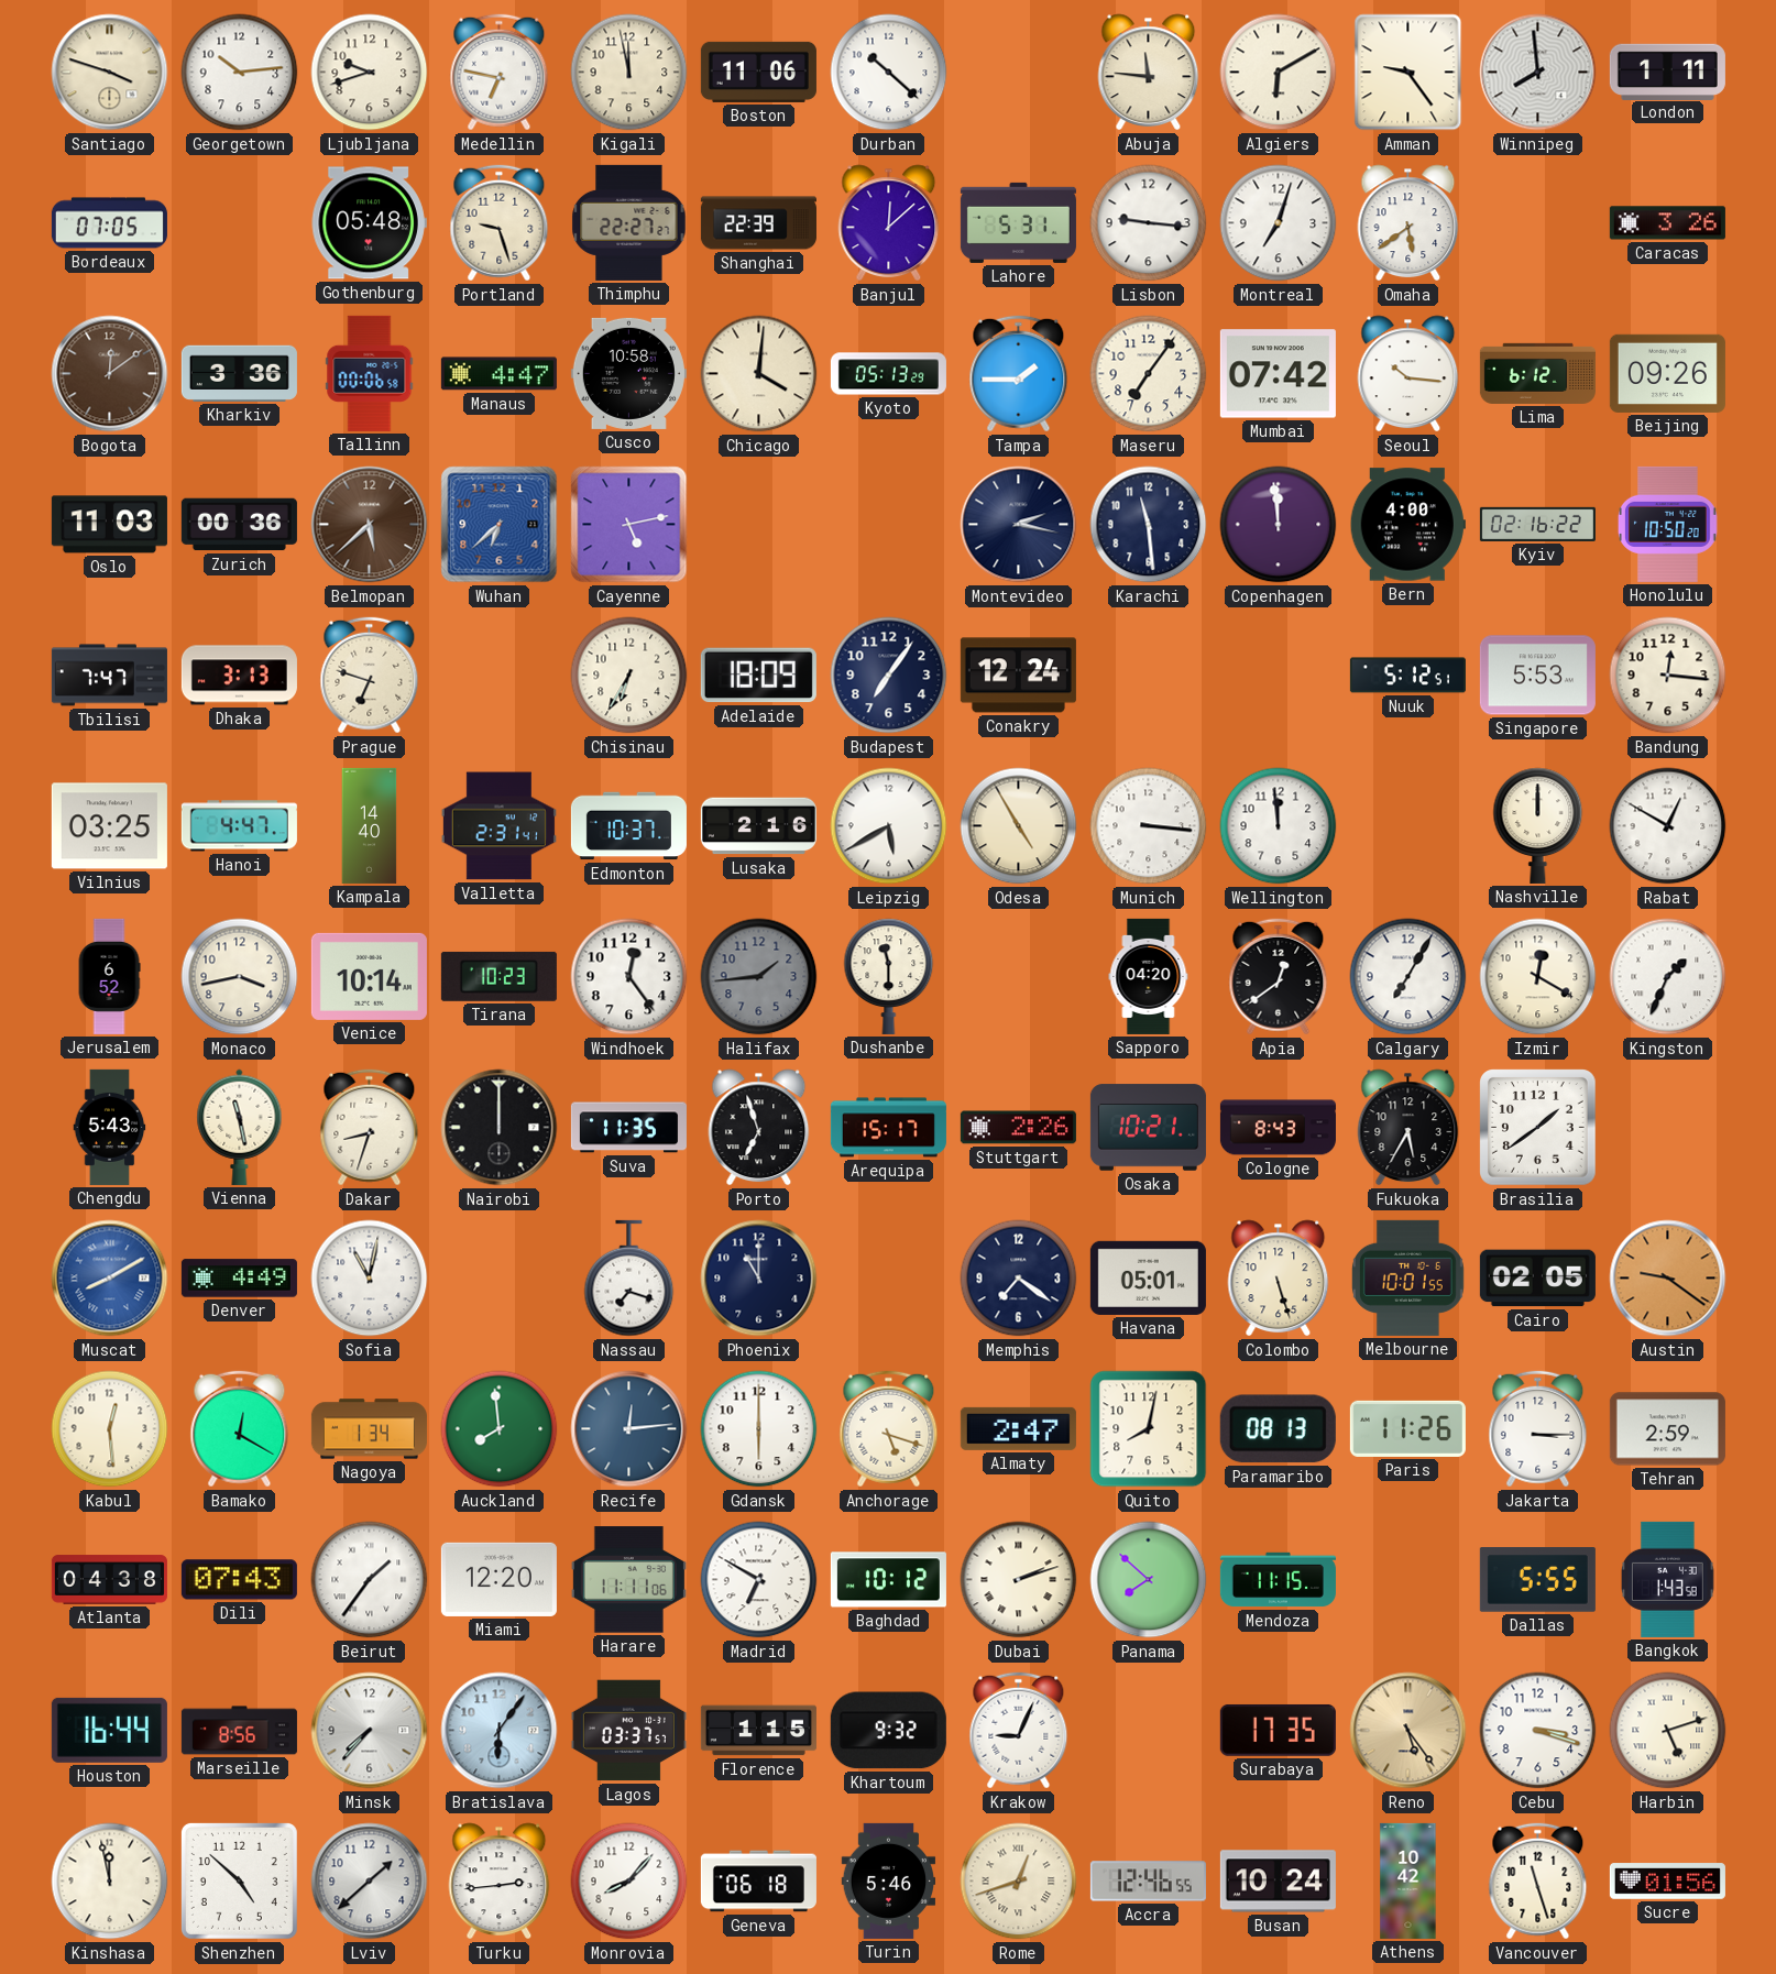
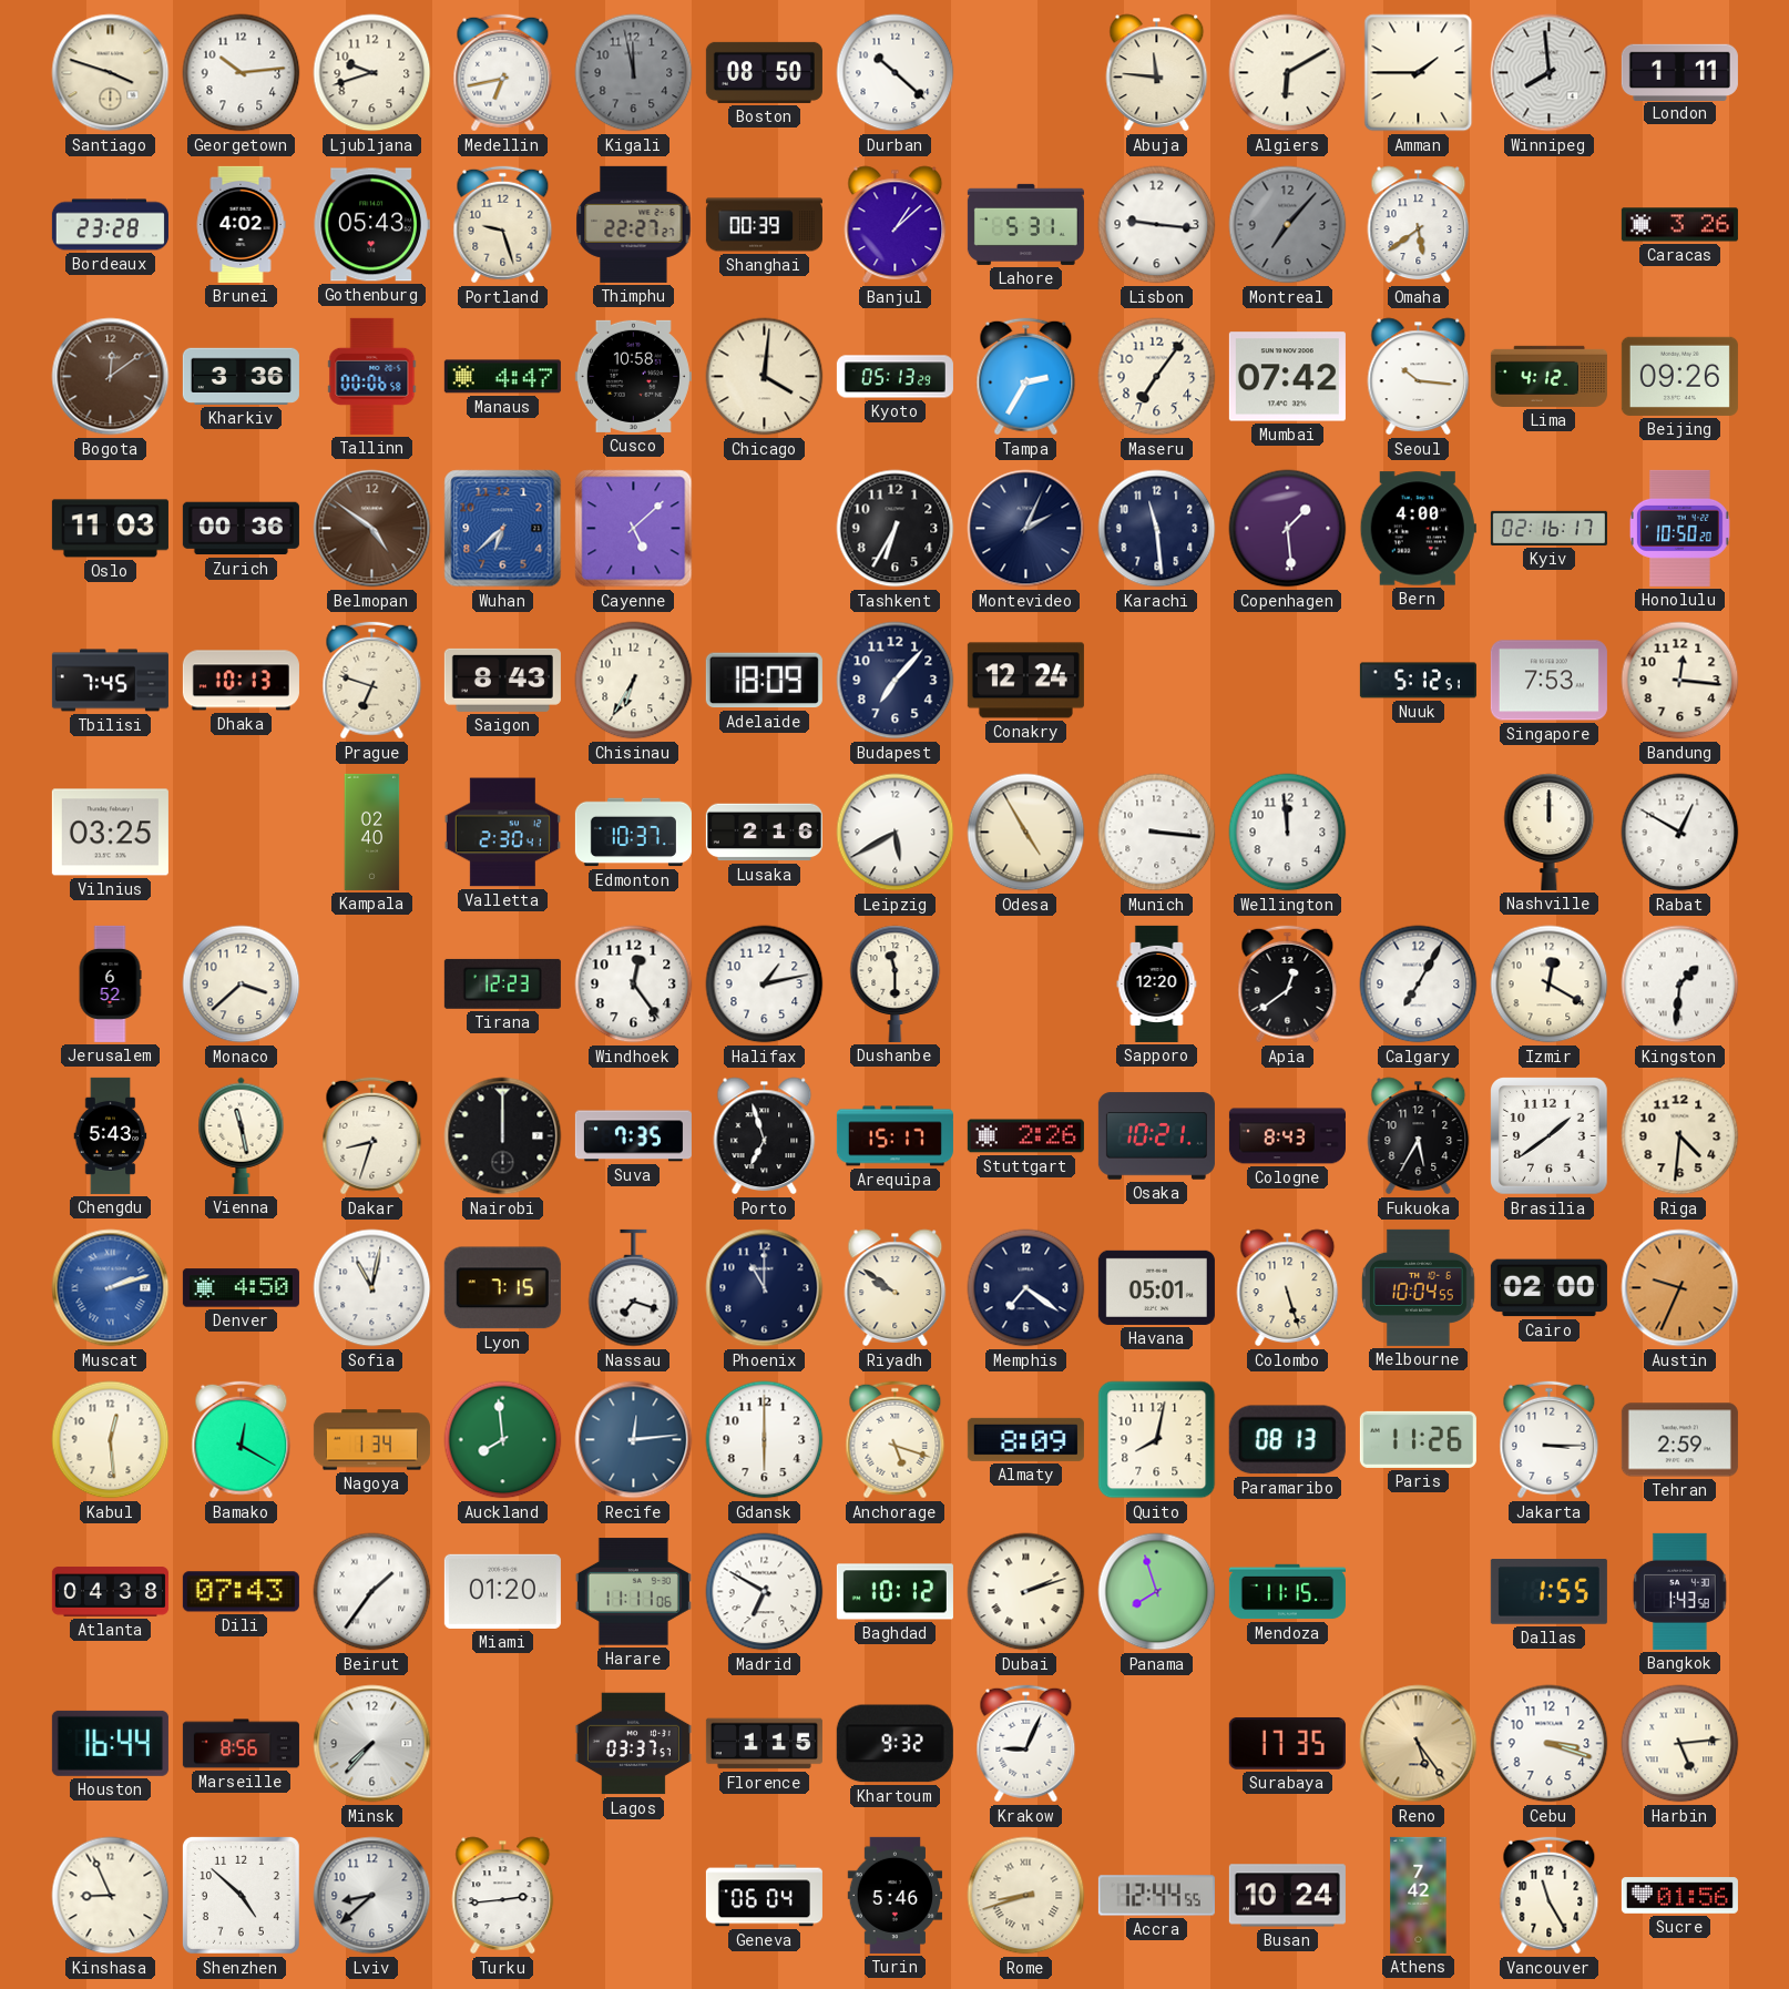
Medellin: 6:47 -> 6:43
Kigali dial: cream -> grey
Boston: 11:06 -> 08:50
Amman: 9:24 -> 1:45
Bordeaux: 07:05 -> 23:28
Brunei: none -> 4:02
Gothenburg: 05:48 -> 05:43
Shanghai: 22:39 -> 00:39
Banjul: 12:08 -> 1:08
Montreal: 7:03 -> 7:07
Montreal dial: white -> grey
Tampa: 1:45 -> 2:35
Lima: 6:12 -> 4:12
Belmopan: 5:38 -> 4:51
Cayenne: 5:13 -> 5:08
Tashkent: none -> 6:35
Montevideo: 2:17 -> 2:04
Copenhagen: 11:59 -> 1:29
Kyiv: 02:16:22 -> 02:16:17
Tbilisi: 7:47 -> 7:45
Dhaka: 3:13 -> 10:13
Saigon: none -> 8:43
Budapest: 7:06 -> 7:07
Singapore: 5:53 -> 7:53
Hanoi: 4:47 -> none
Kampala: 14:40 -> 02:40
Valletta: 2:31 -> 2:30
Monaco: 3:43 -> 3:38
Venice: 10:14 -> none
Tirana: 10:23 -> 12:23
Halifax: 1:44 -> 1:13
Halifax dial: grey -> white
Sapporo: 04:20 -> 12:20
Kingston: 1:34 -> 1:31
Suva: 11:35 -> 7:35
Riga: none -> 4:31
Muscat: 8:10 -> 2:12
Denver: 4:49 -> 4:50
Lyon: none -> 7:15
Riyadh: none -> 9:51
Melbourne: 10:01 -> 10:04
Cairo: 02:05 -> 02:00
Austin: 9:21 -> 9:34
Almaty: 2:47 -> 8:09
Miami: 12:20 -> 01:20
Panama: 7:52 -> 7:57
Dallas: 5:55 -> 1:55
Bratislava: 6:06 -> none
Harbin: 5:12 -> 5:14
Kinshasa: 11:58 -> 8:56
Lviv: 1:38 -> 8:38
Monrovia: 8:07 -> none
Geneva: 06:18 -> 06:04
Rome: 12:42 -> 8:42
Accra: 12:46 -> 12:44
Athens: 10:42 -> 7:42
Vancouver: 11:27 -> 11:25
